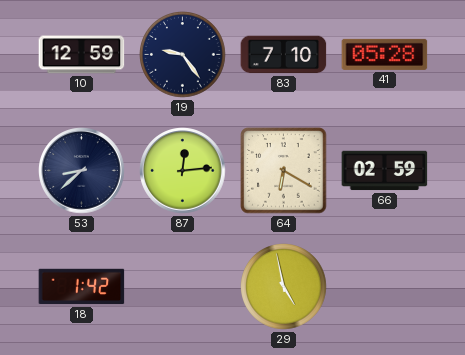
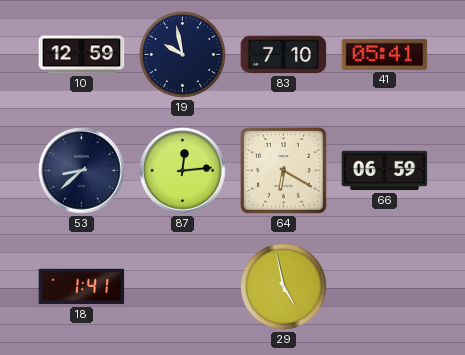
19: 9:24 -> 9:58
41: 05:28 -> 05:41
66: 02:59 -> 06:59
18: 1:42 -> 1:41
